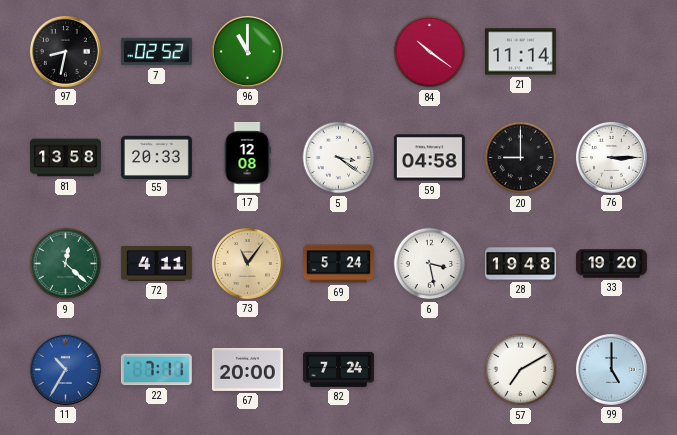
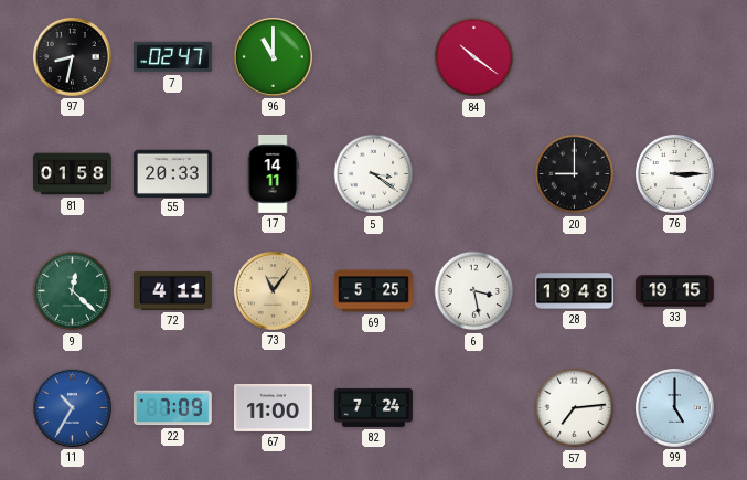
7: 02:52 -> 02:47
21: 11:14 -> none
81: 13:58 -> 01:58
17: 12:08 -> 14:11
59: 04:58 -> none
69: 5:24 -> 5:25
33: 19:20 -> 19:15
22: 7:11 -> 7:09
67: 20:00 -> 11:00
57: 7:10 -> 7:14
